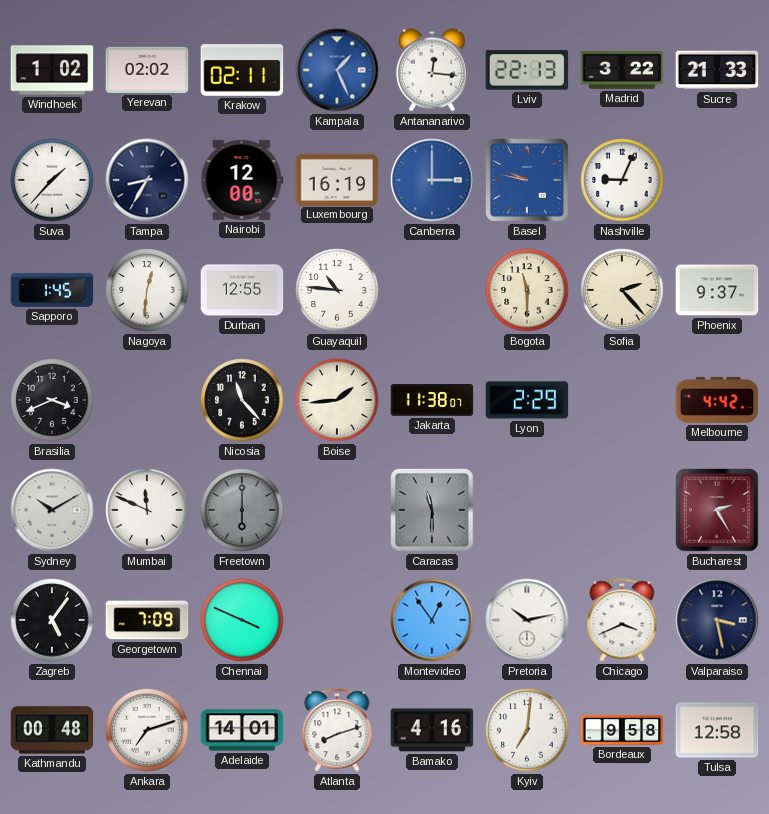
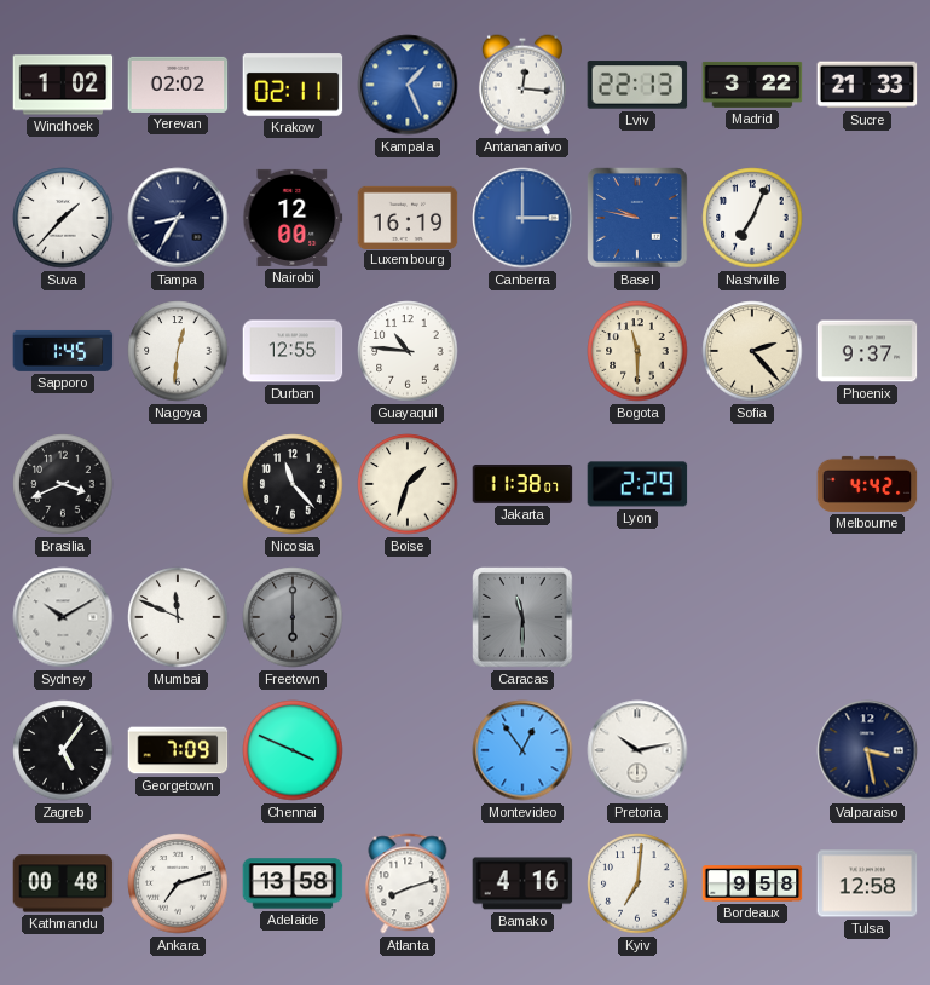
Nashville: 9:04 -> 7:04
Boise: 1:44 -> 1:33
Bucharest: 2:25 -> none
Chicago: 3:41 -> none
Adelaide: 14:01 -> 13:58
